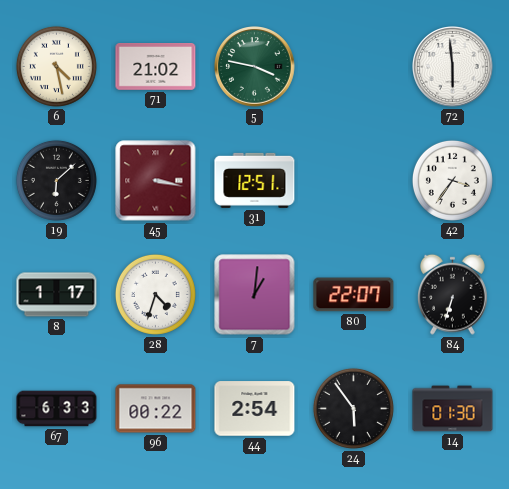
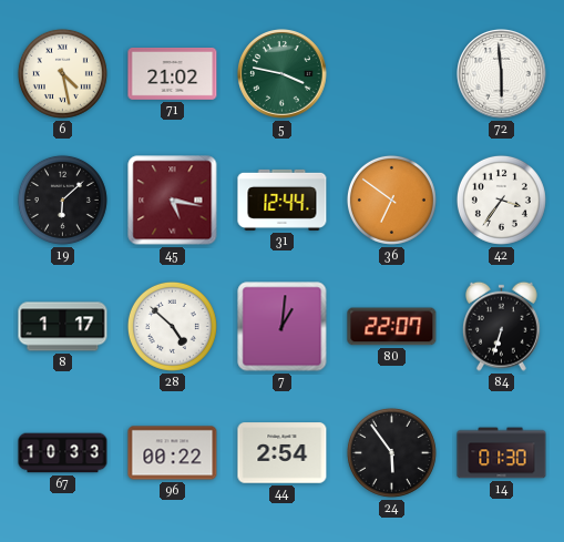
45: 3:17 -> 5:17
31: 12:51 -> 12:44
36: none -> 6:51
28: 4:33 -> 4:52
67: 6:33 -> 10:33
